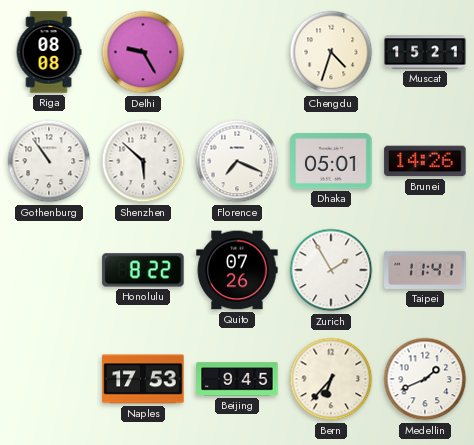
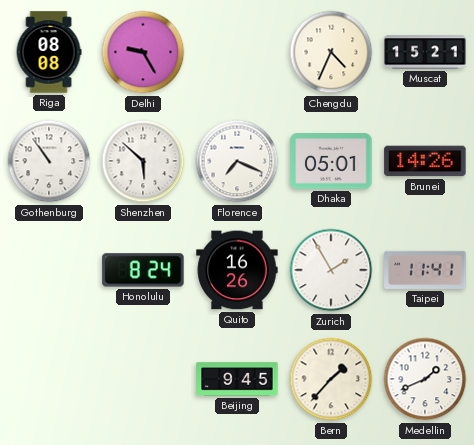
Chengdu: 4:33 -> 4:34
Honolulu: 8:22 -> 8:24
Quito: 07:26 -> 16:26
Naples: 17:53 -> none
Bern: 6:37 -> 1:37
